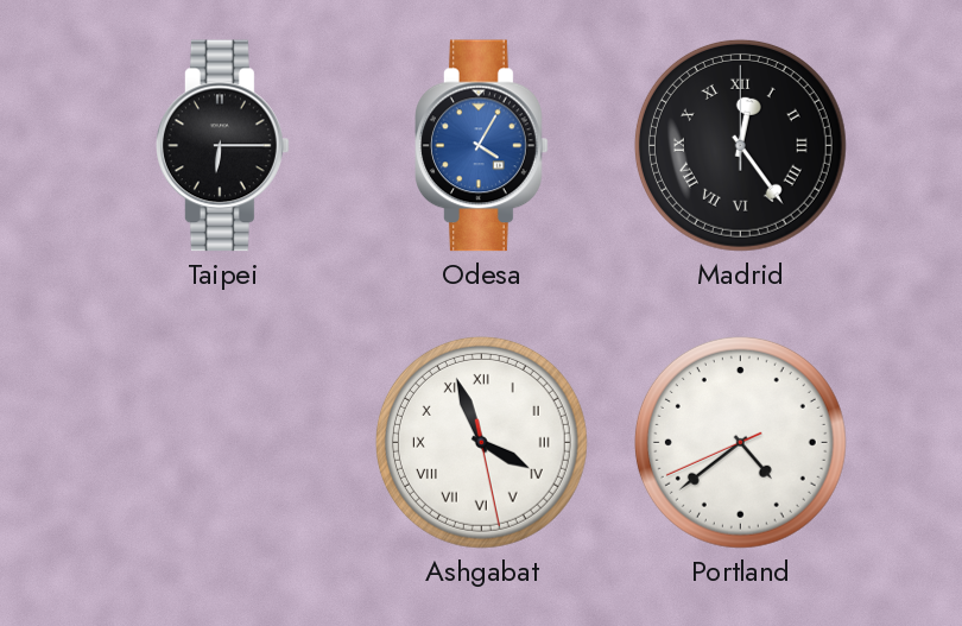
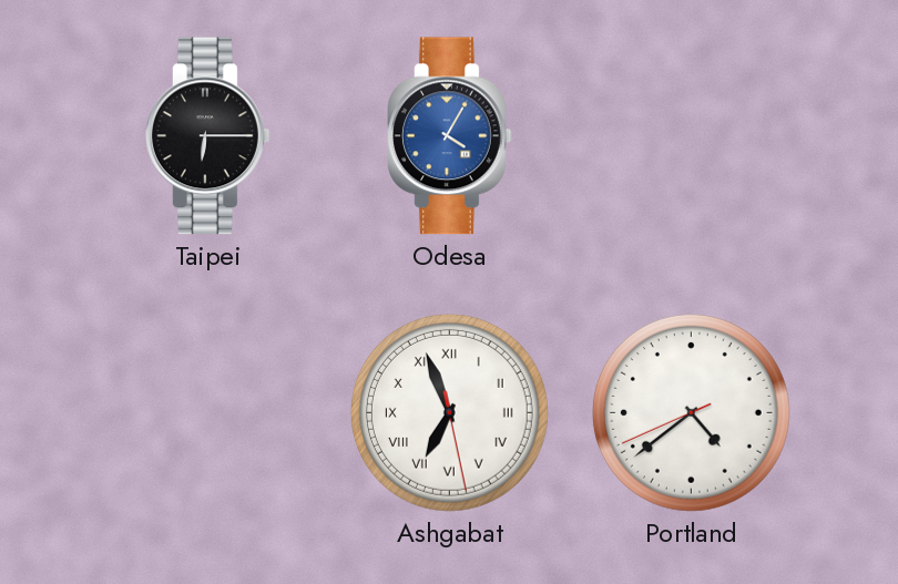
Madrid: 12:24 -> none
Ashgabat: 3:56 -> 6:56
